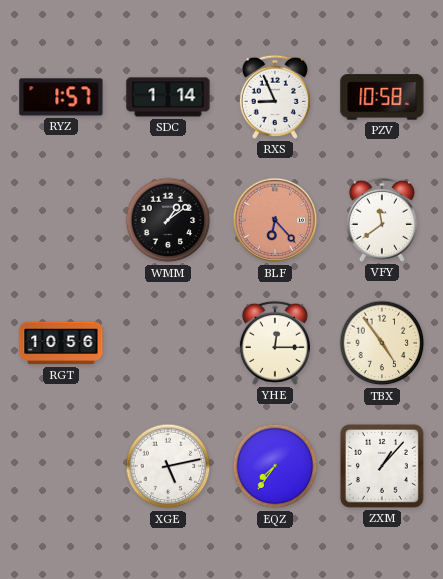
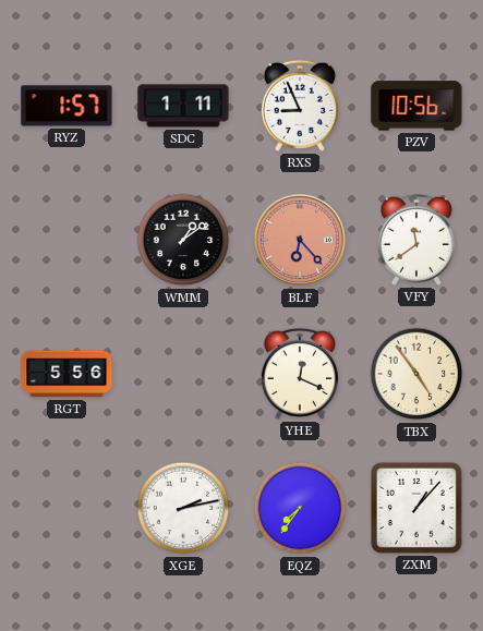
SDC: 1:14 -> 1:11
PZV: 10:58 -> 10:56
RGT: 10:56 -> 5:56
YHE: 12:15 -> 12:19
XGE: 5:13 -> 2:13
